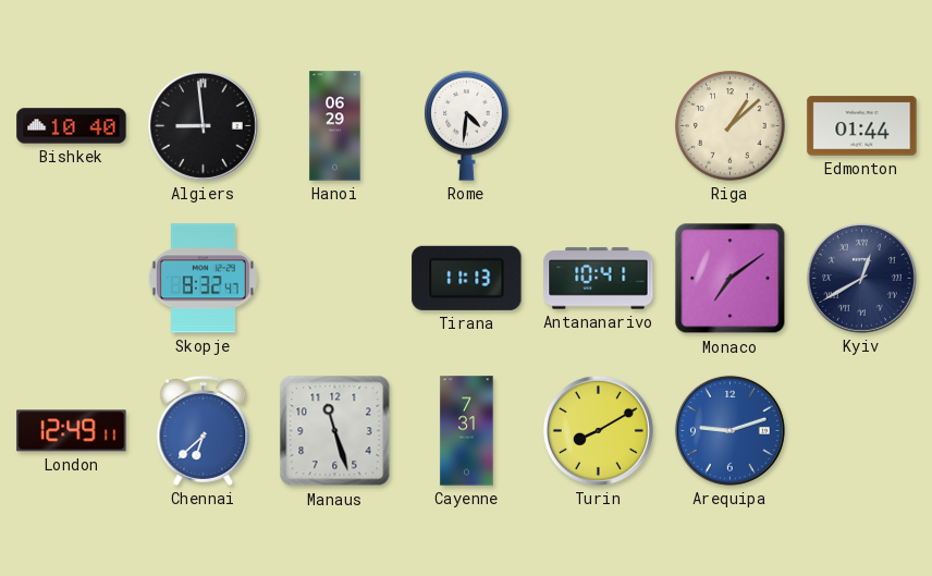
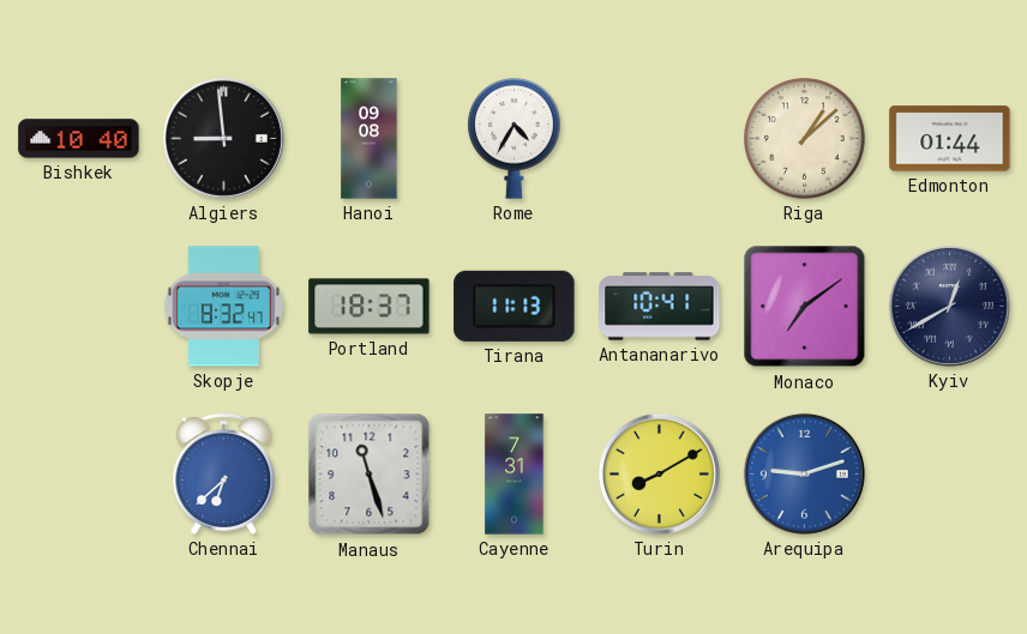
Hanoi: 06:29 -> 09:08
Rome: 4:31 -> 4:35
Portland: none -> 18:37
London: 12:49 -> none
